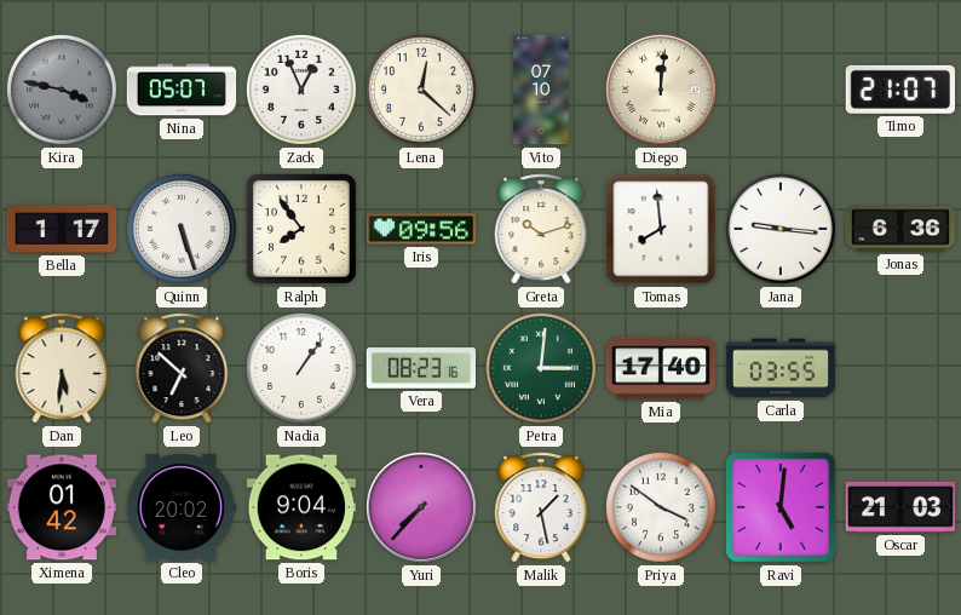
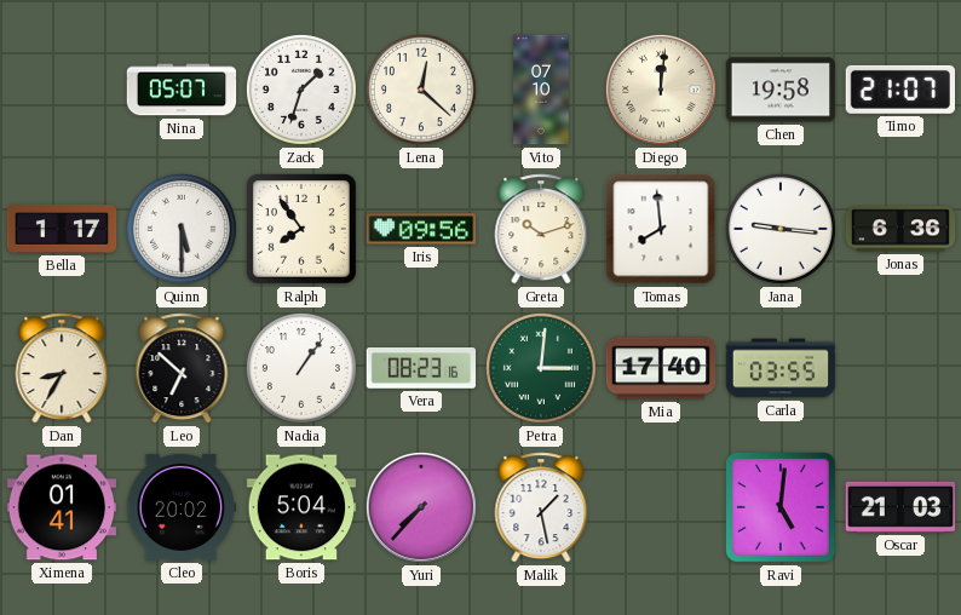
Kira: 3:47 -> none
Zack: 12:56 -> 1:33
Chen: none -> 19:58
Quinn: 5:27 -> 5:30
Dan: 5:31 -> 8:35
Ximena: 01:42 -> 01:41
Boris: 9:04 -> 5:04
Priya: 3:51 -> none
